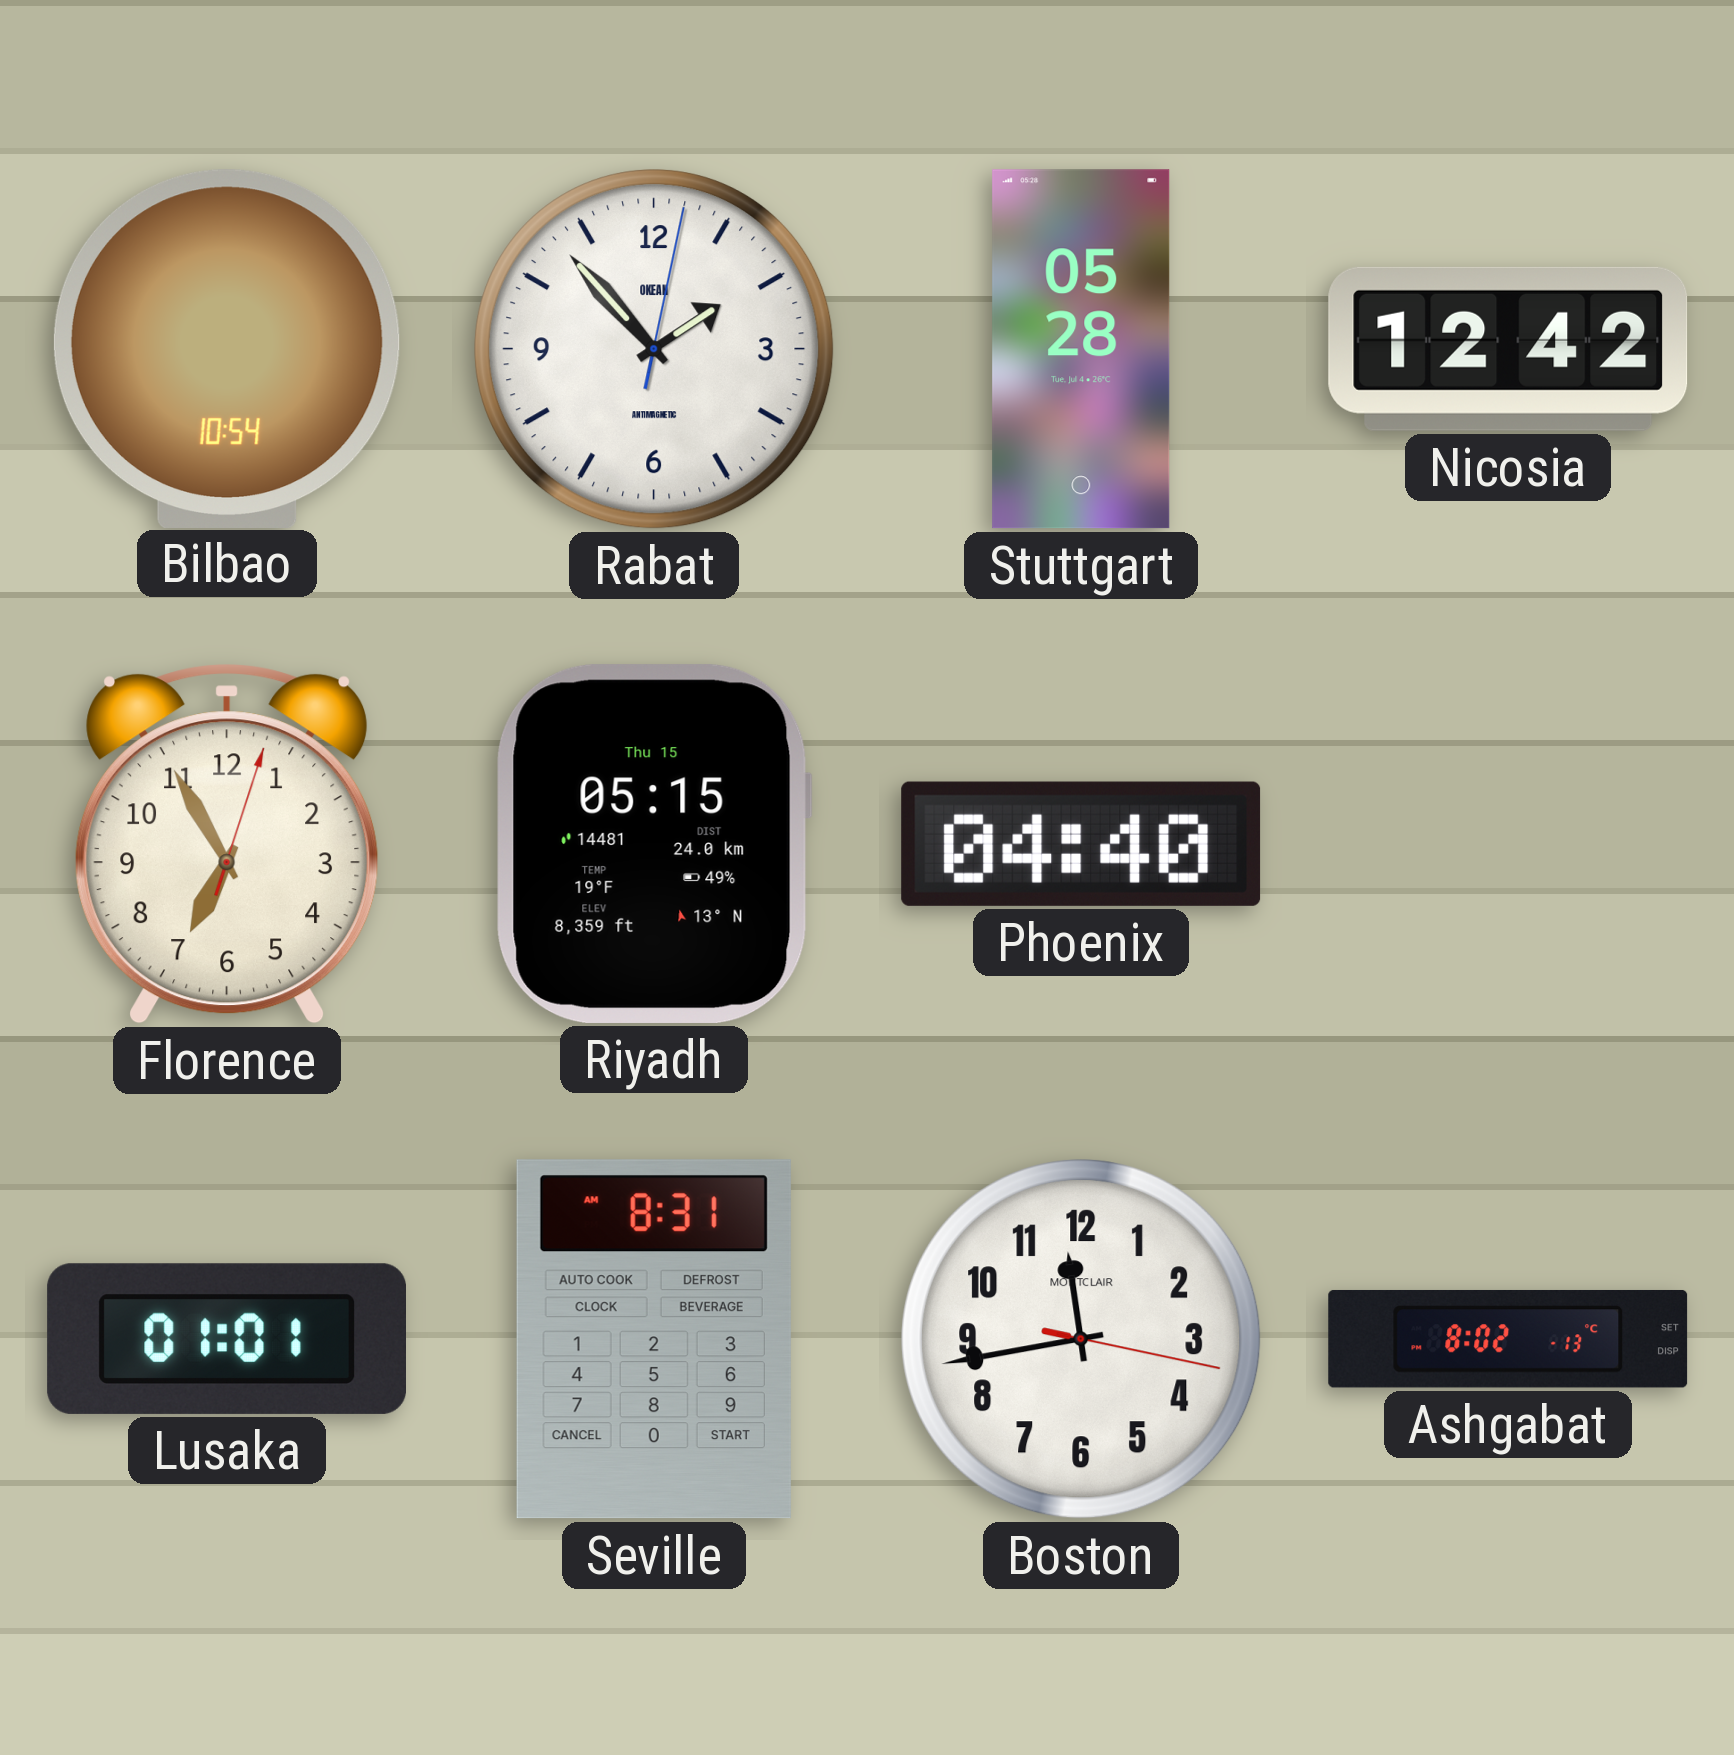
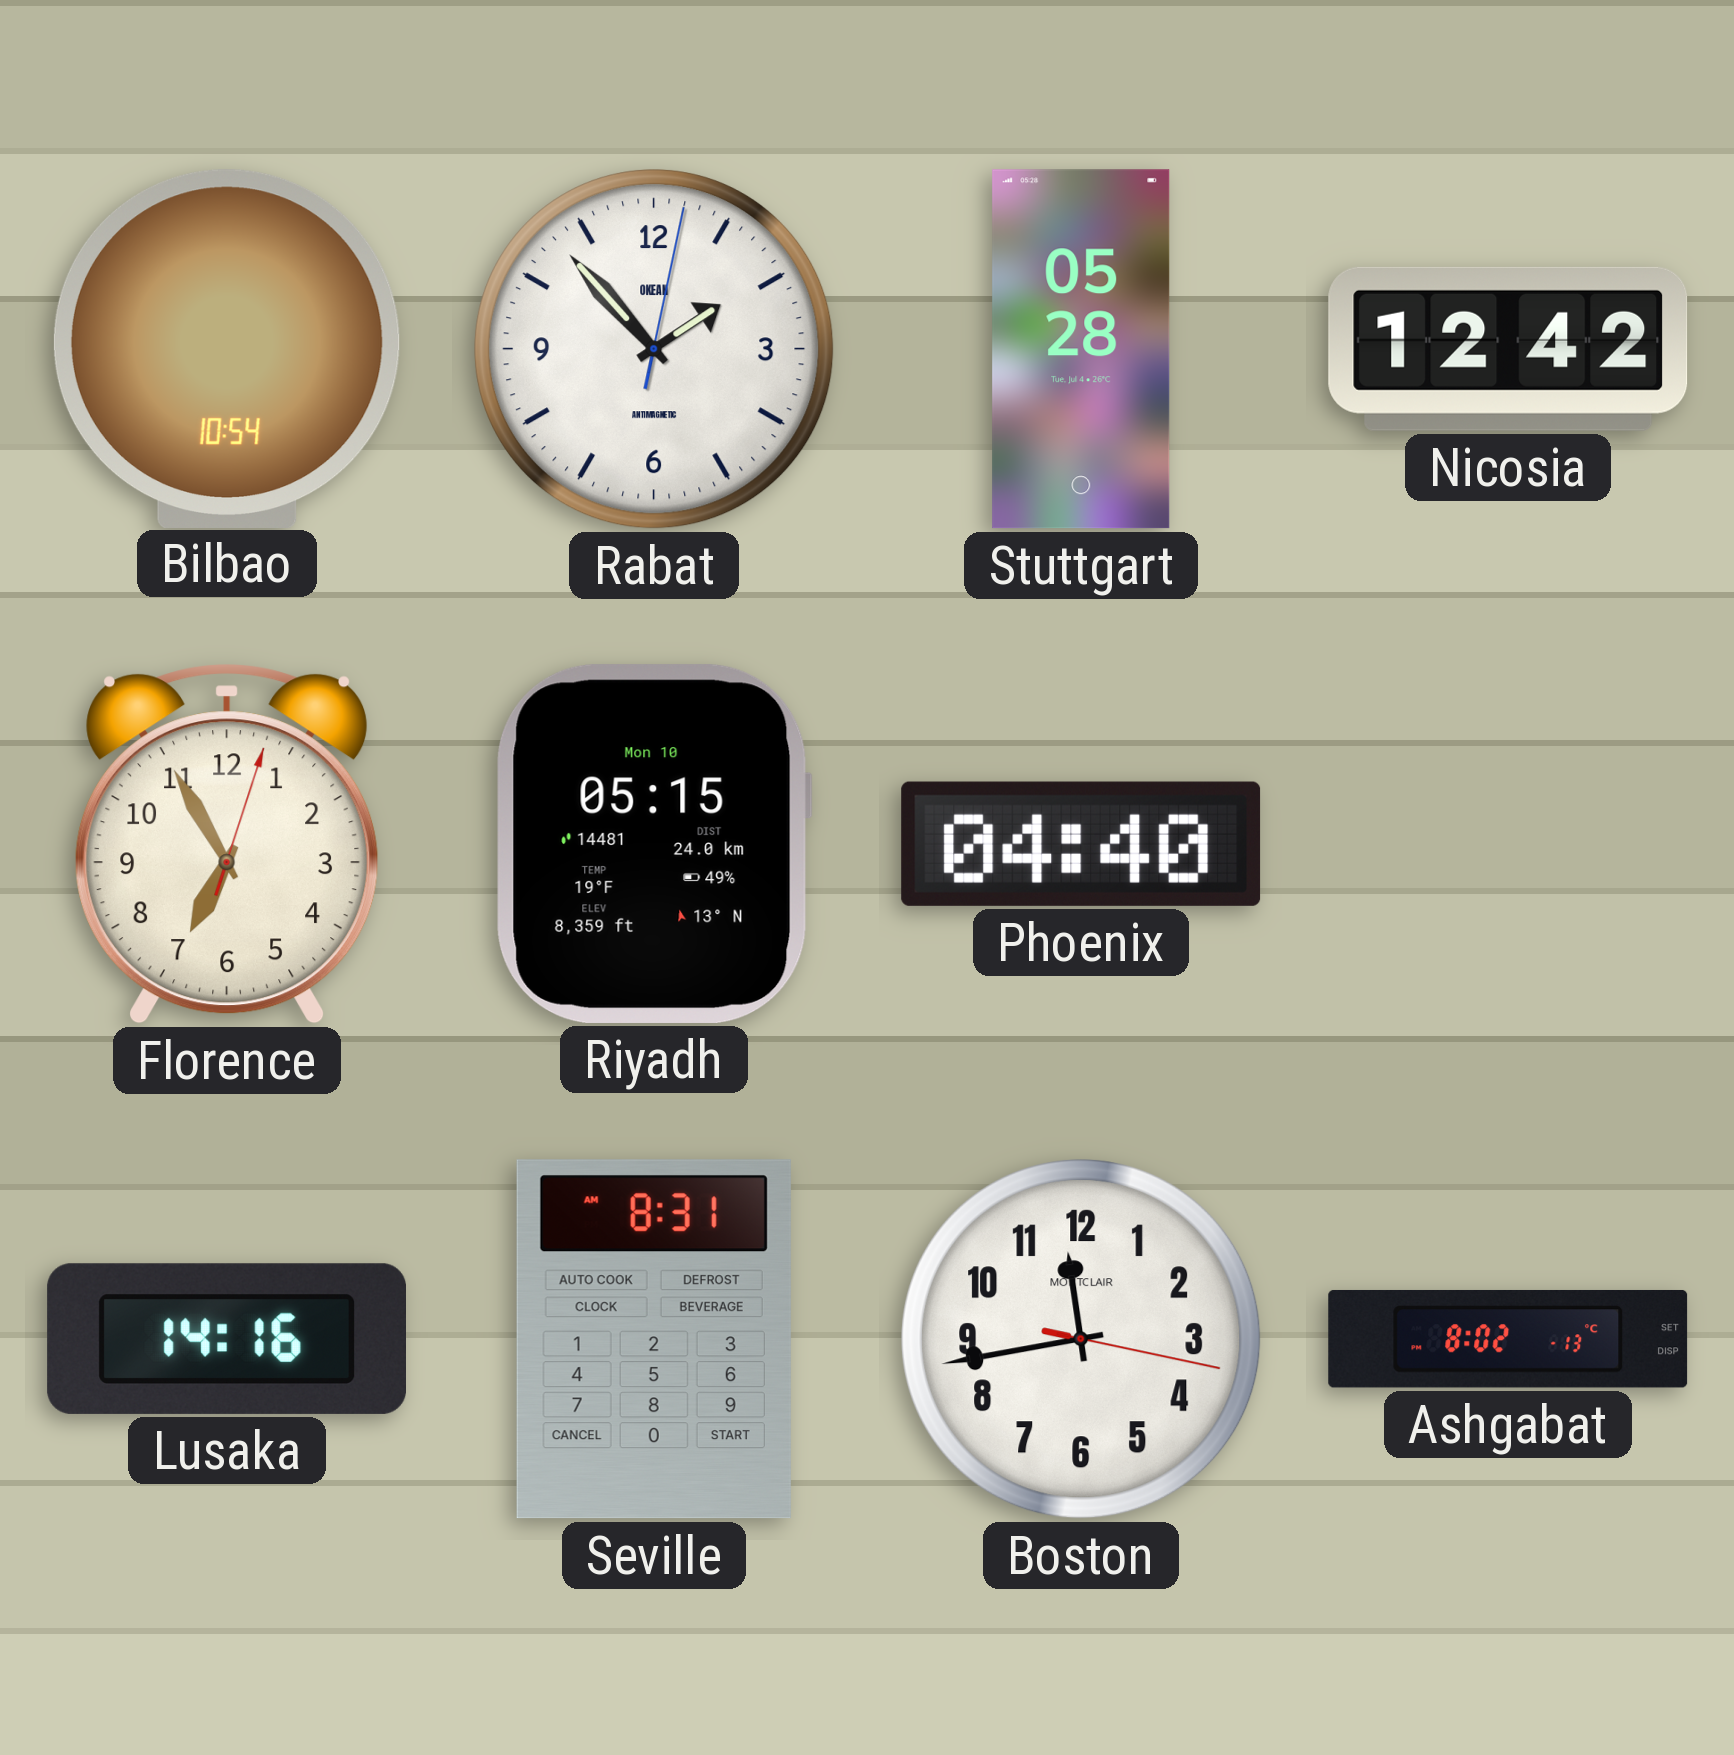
Riyadh date: Thu 15 -> Mon 10
Lusaka: 01:01 -> 14:16
